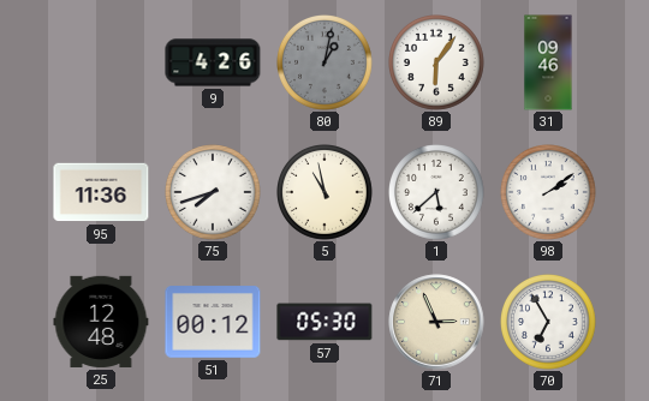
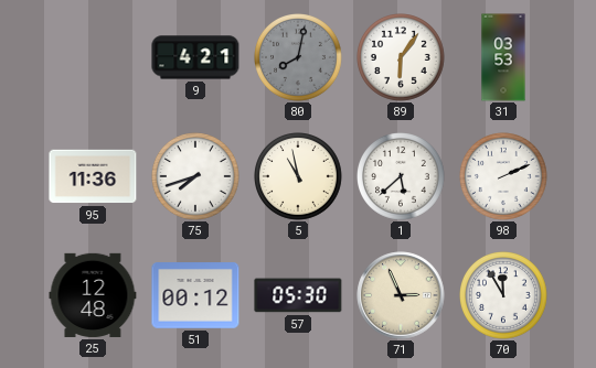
9: 4:26 -> 4:21
80: 1:02 -> 8:02
31: 09:46 -> 03:53
98: 2:09 -> 2:11
70: 6:55 -> 11:55
